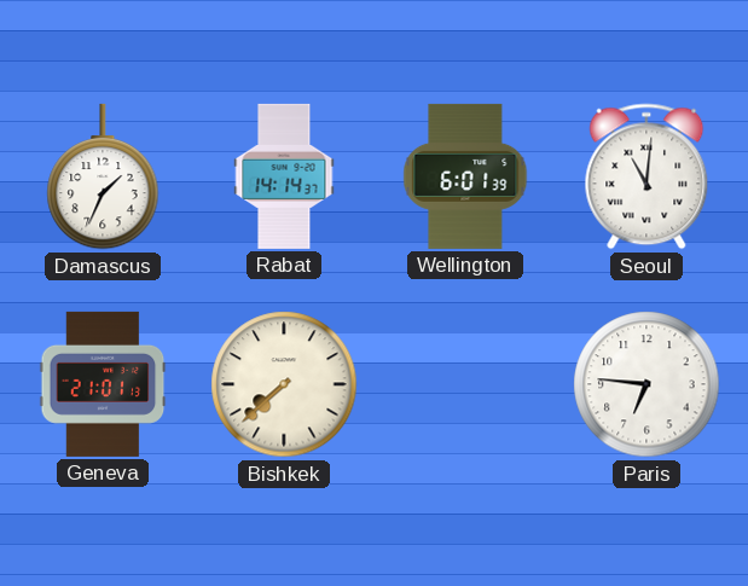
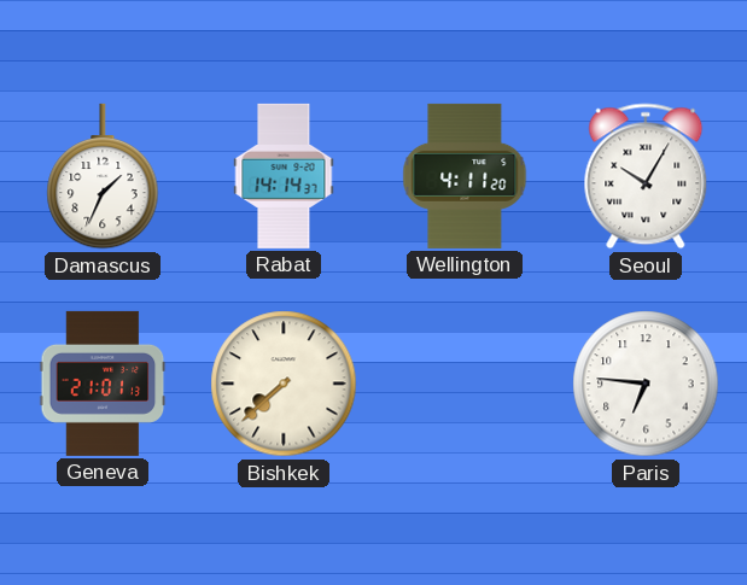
Wellington: 6:01 -> 4:11
Seoul: 11:01 -> 10:05
